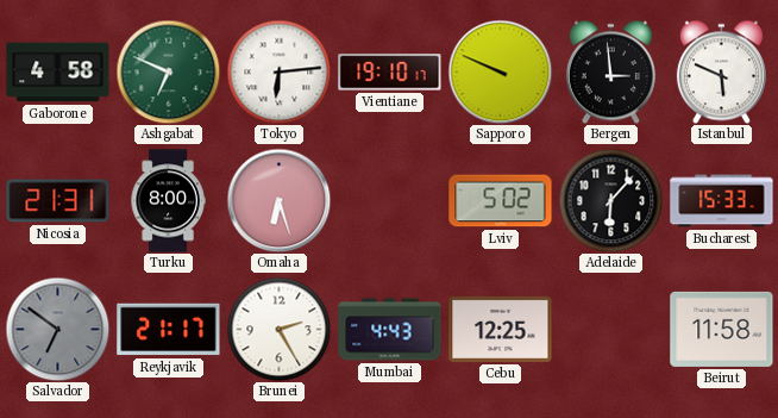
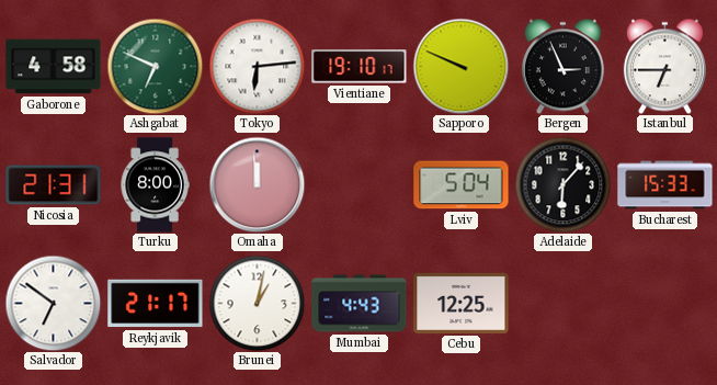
Bergen: 2:59 -> 2:56
Istanbul: 5:49 -> 6:45
Omaha: 6:27 -> 11:59
Lviv: 5:02 -> 5:04
Salvador dial: grey -> white
Brunei: 2:25 -> 1:02
Beirut: 11:58 -> none
